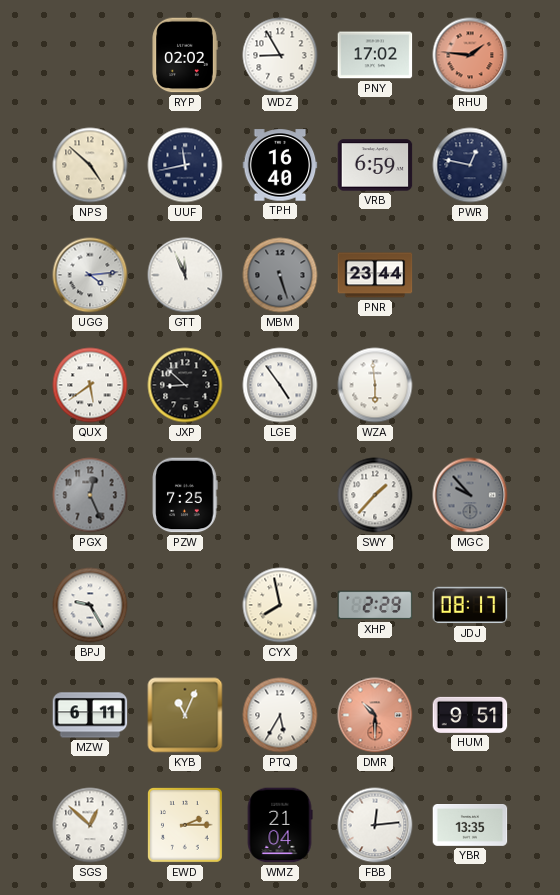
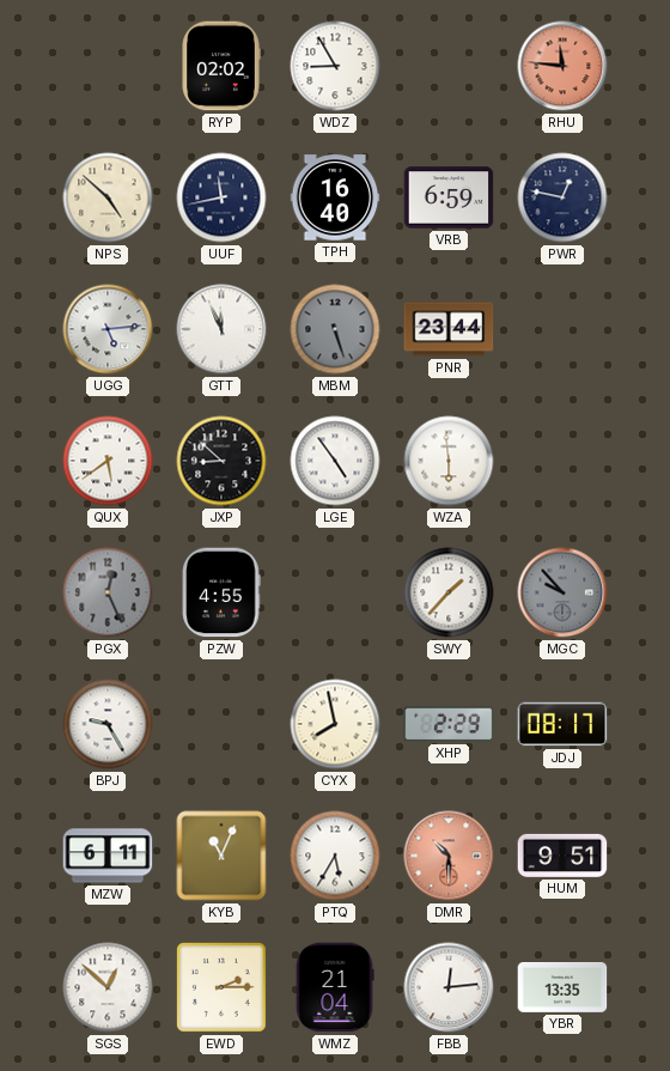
PNY: 17:02 -> none
RHU: 1:46 -> 11:46
UGG: 4:14 -> 5:14
PZW: 7:25 -> 4:55
